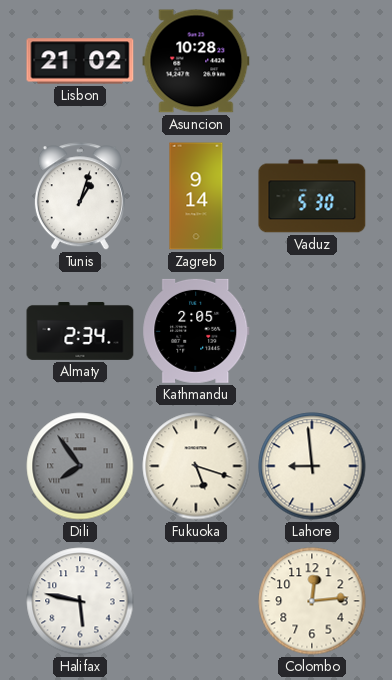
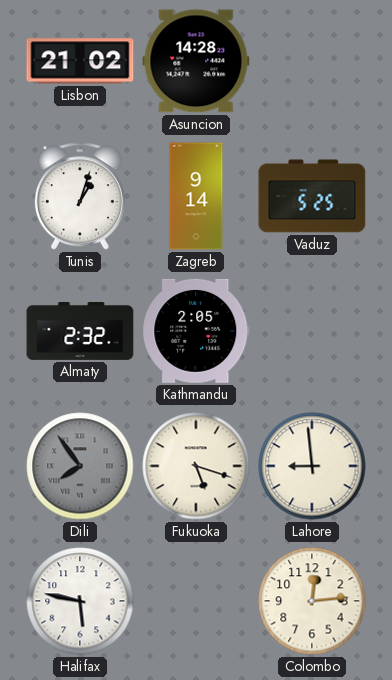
Asuncion: 10:28 -> 14:28
Vaduz: 5:30 -> 5:25
Almaty: 2:34 -> 2:32
